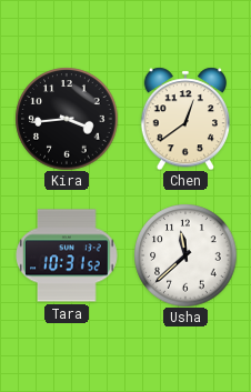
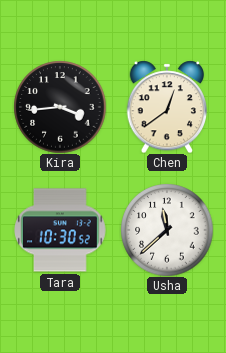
Tara: 10:31 -> 10:30
